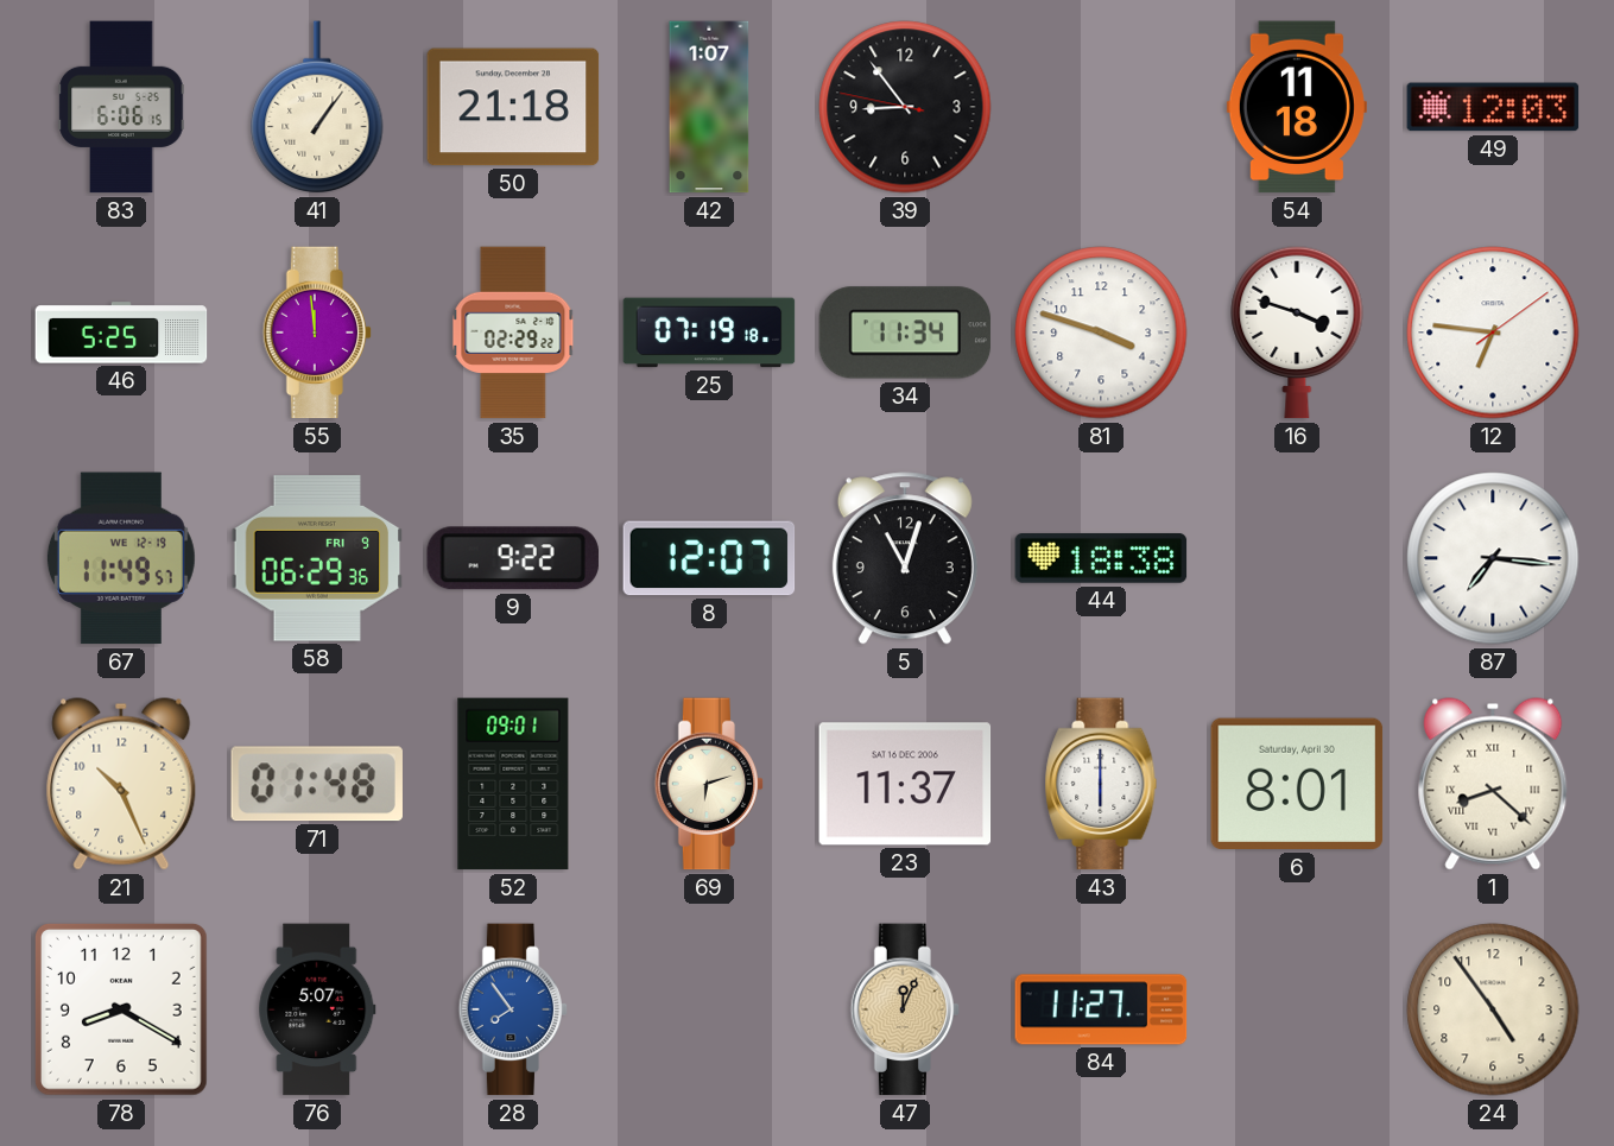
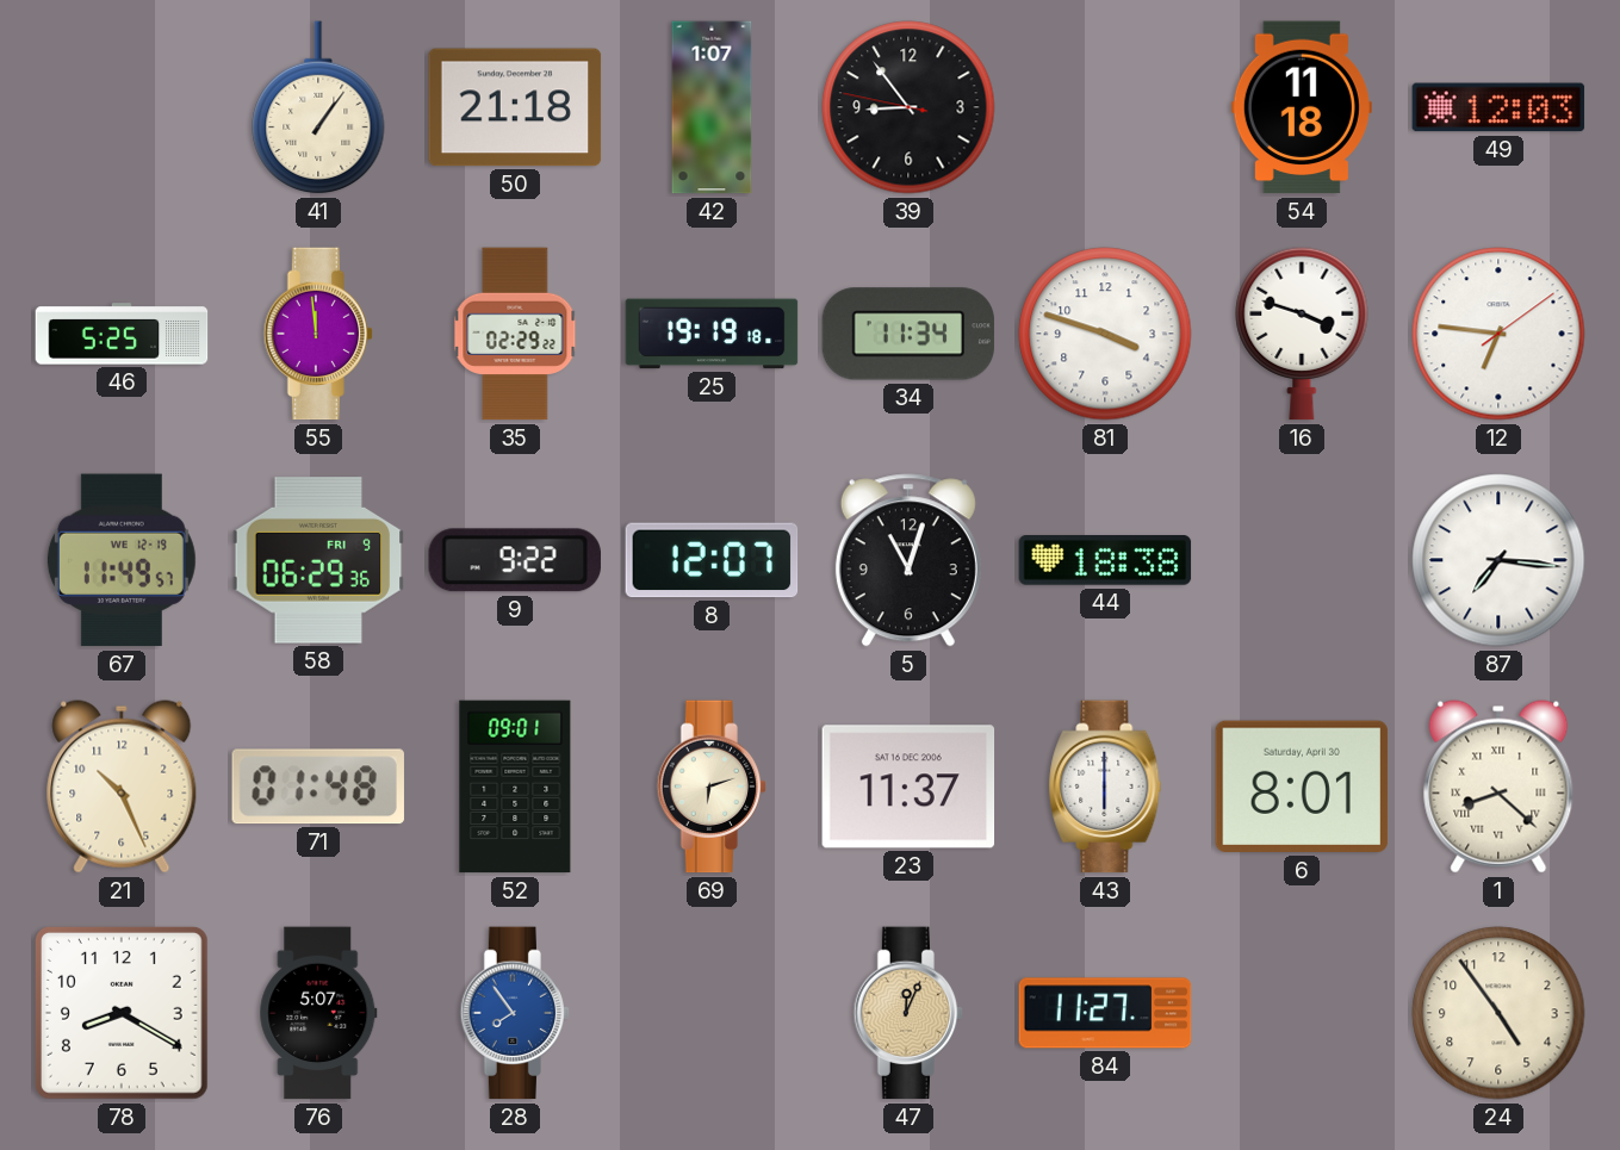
83: 6:06 -> none
25: 07:19 -> 19:19
